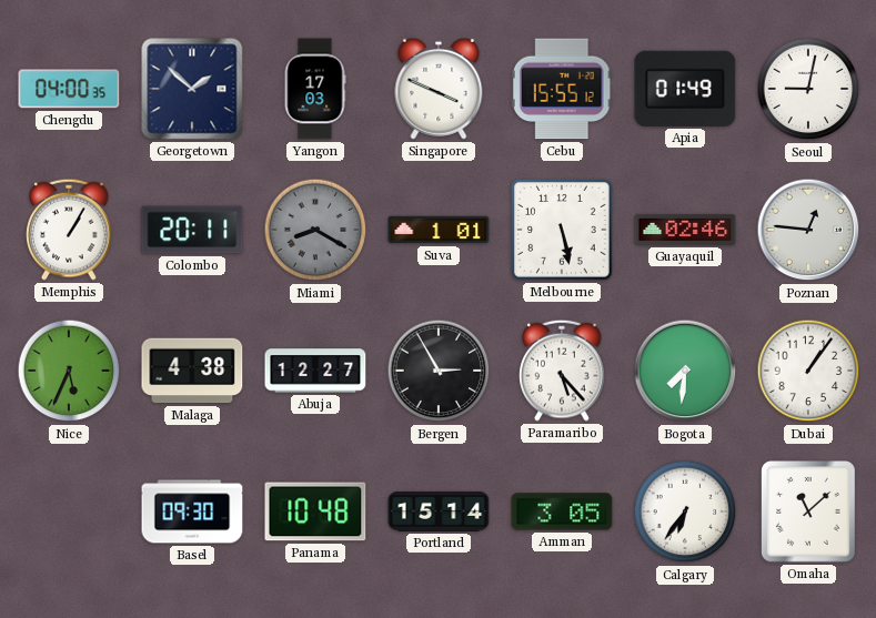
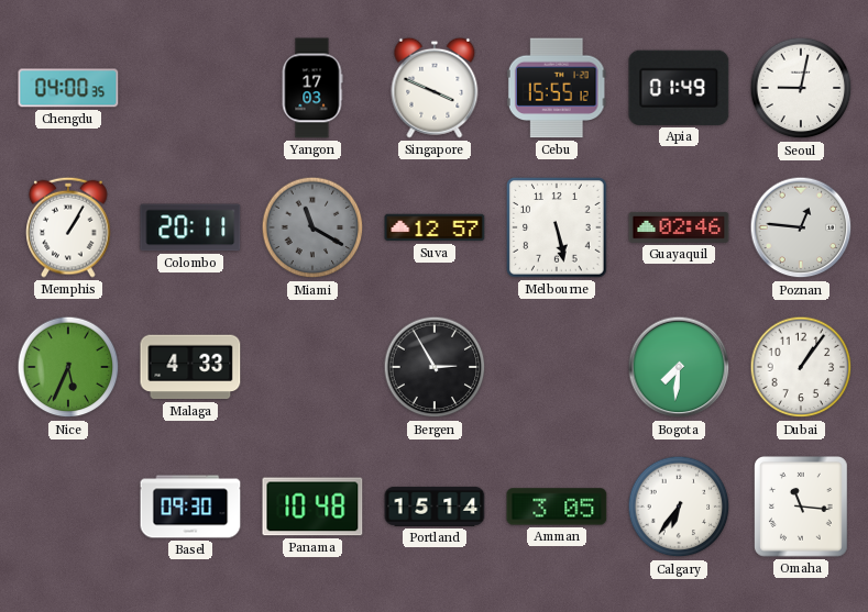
Georgetown: 1:52 -> none
Miami: 8:20 -> 11:20
Suva: 1:01 -> 12:57
Malaga: 4:38 -> 4:33
Abuja: 12:27 -> none
Paramaribo: 5:23 -> none
Omaha: 11:08 -> 11:16
